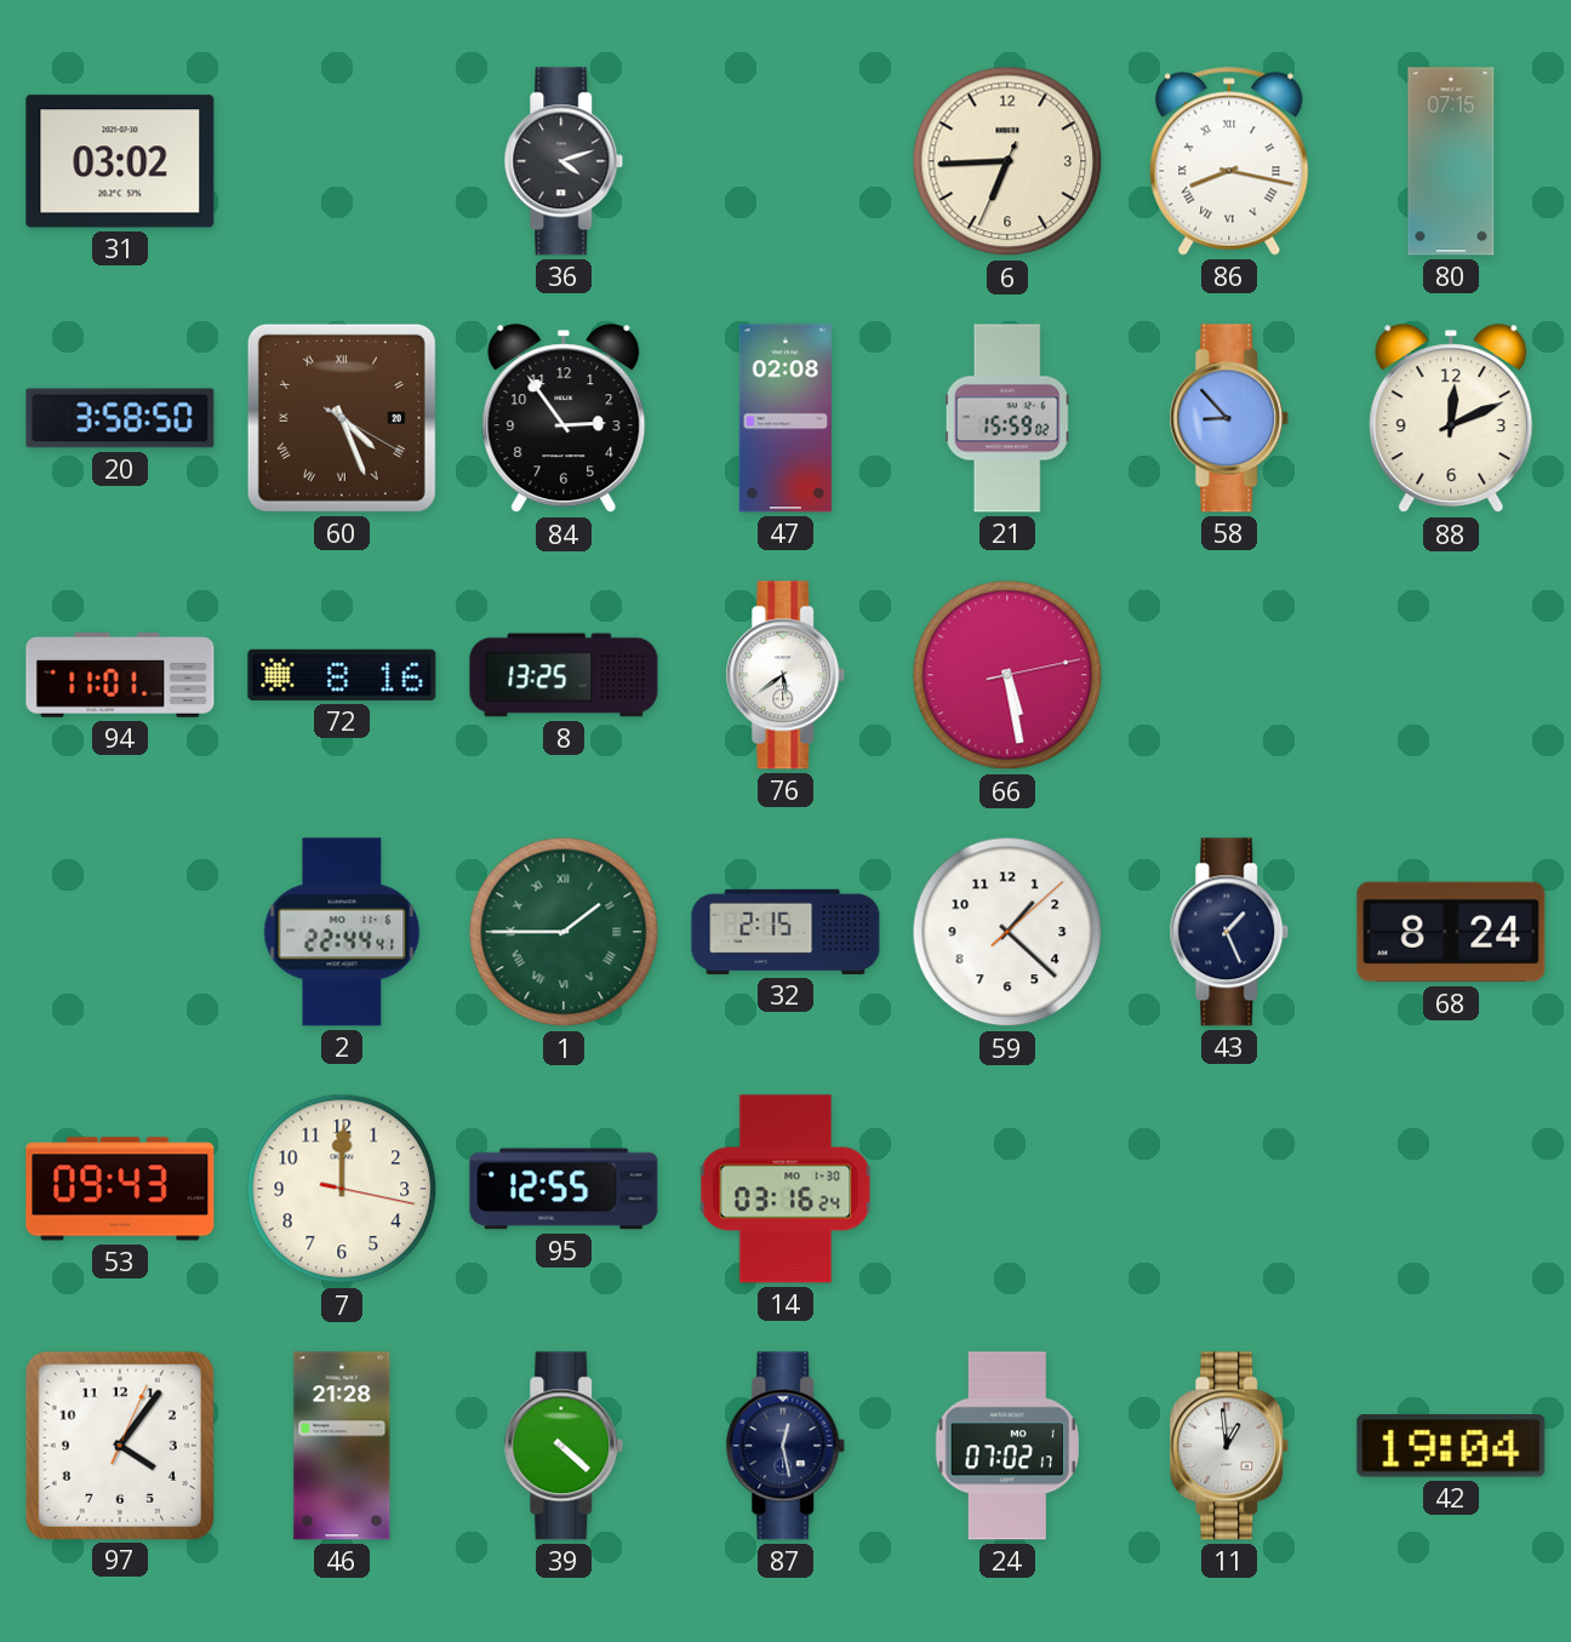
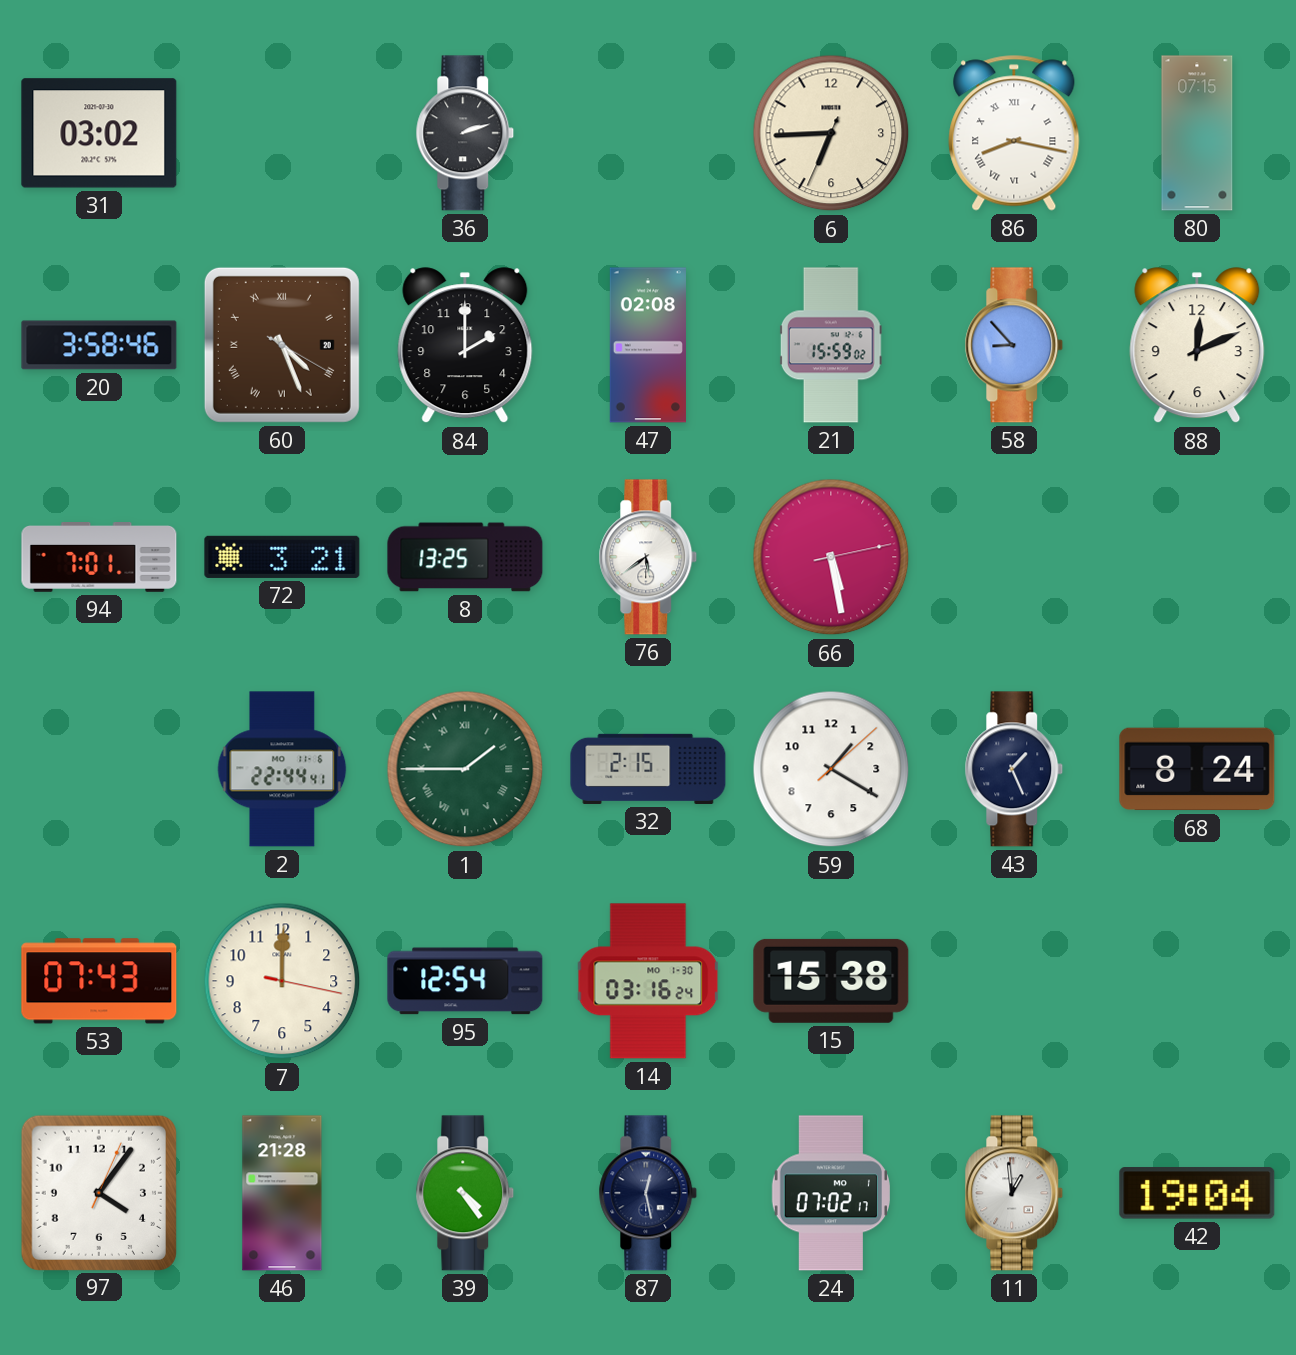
36: 4:12 -> 2:12
20: 3:58:50 -> 3:58:46
84: 2:54 -> 2:00
94: 11:01 -> 7:01
72: 8:16 -> 3:21
59: 1:22 -> 1:20
53: 09:43 -> 07:43
95: 12:55 -> 12:54
15: none -> 15:38
39: 4:22 -> 4:24
